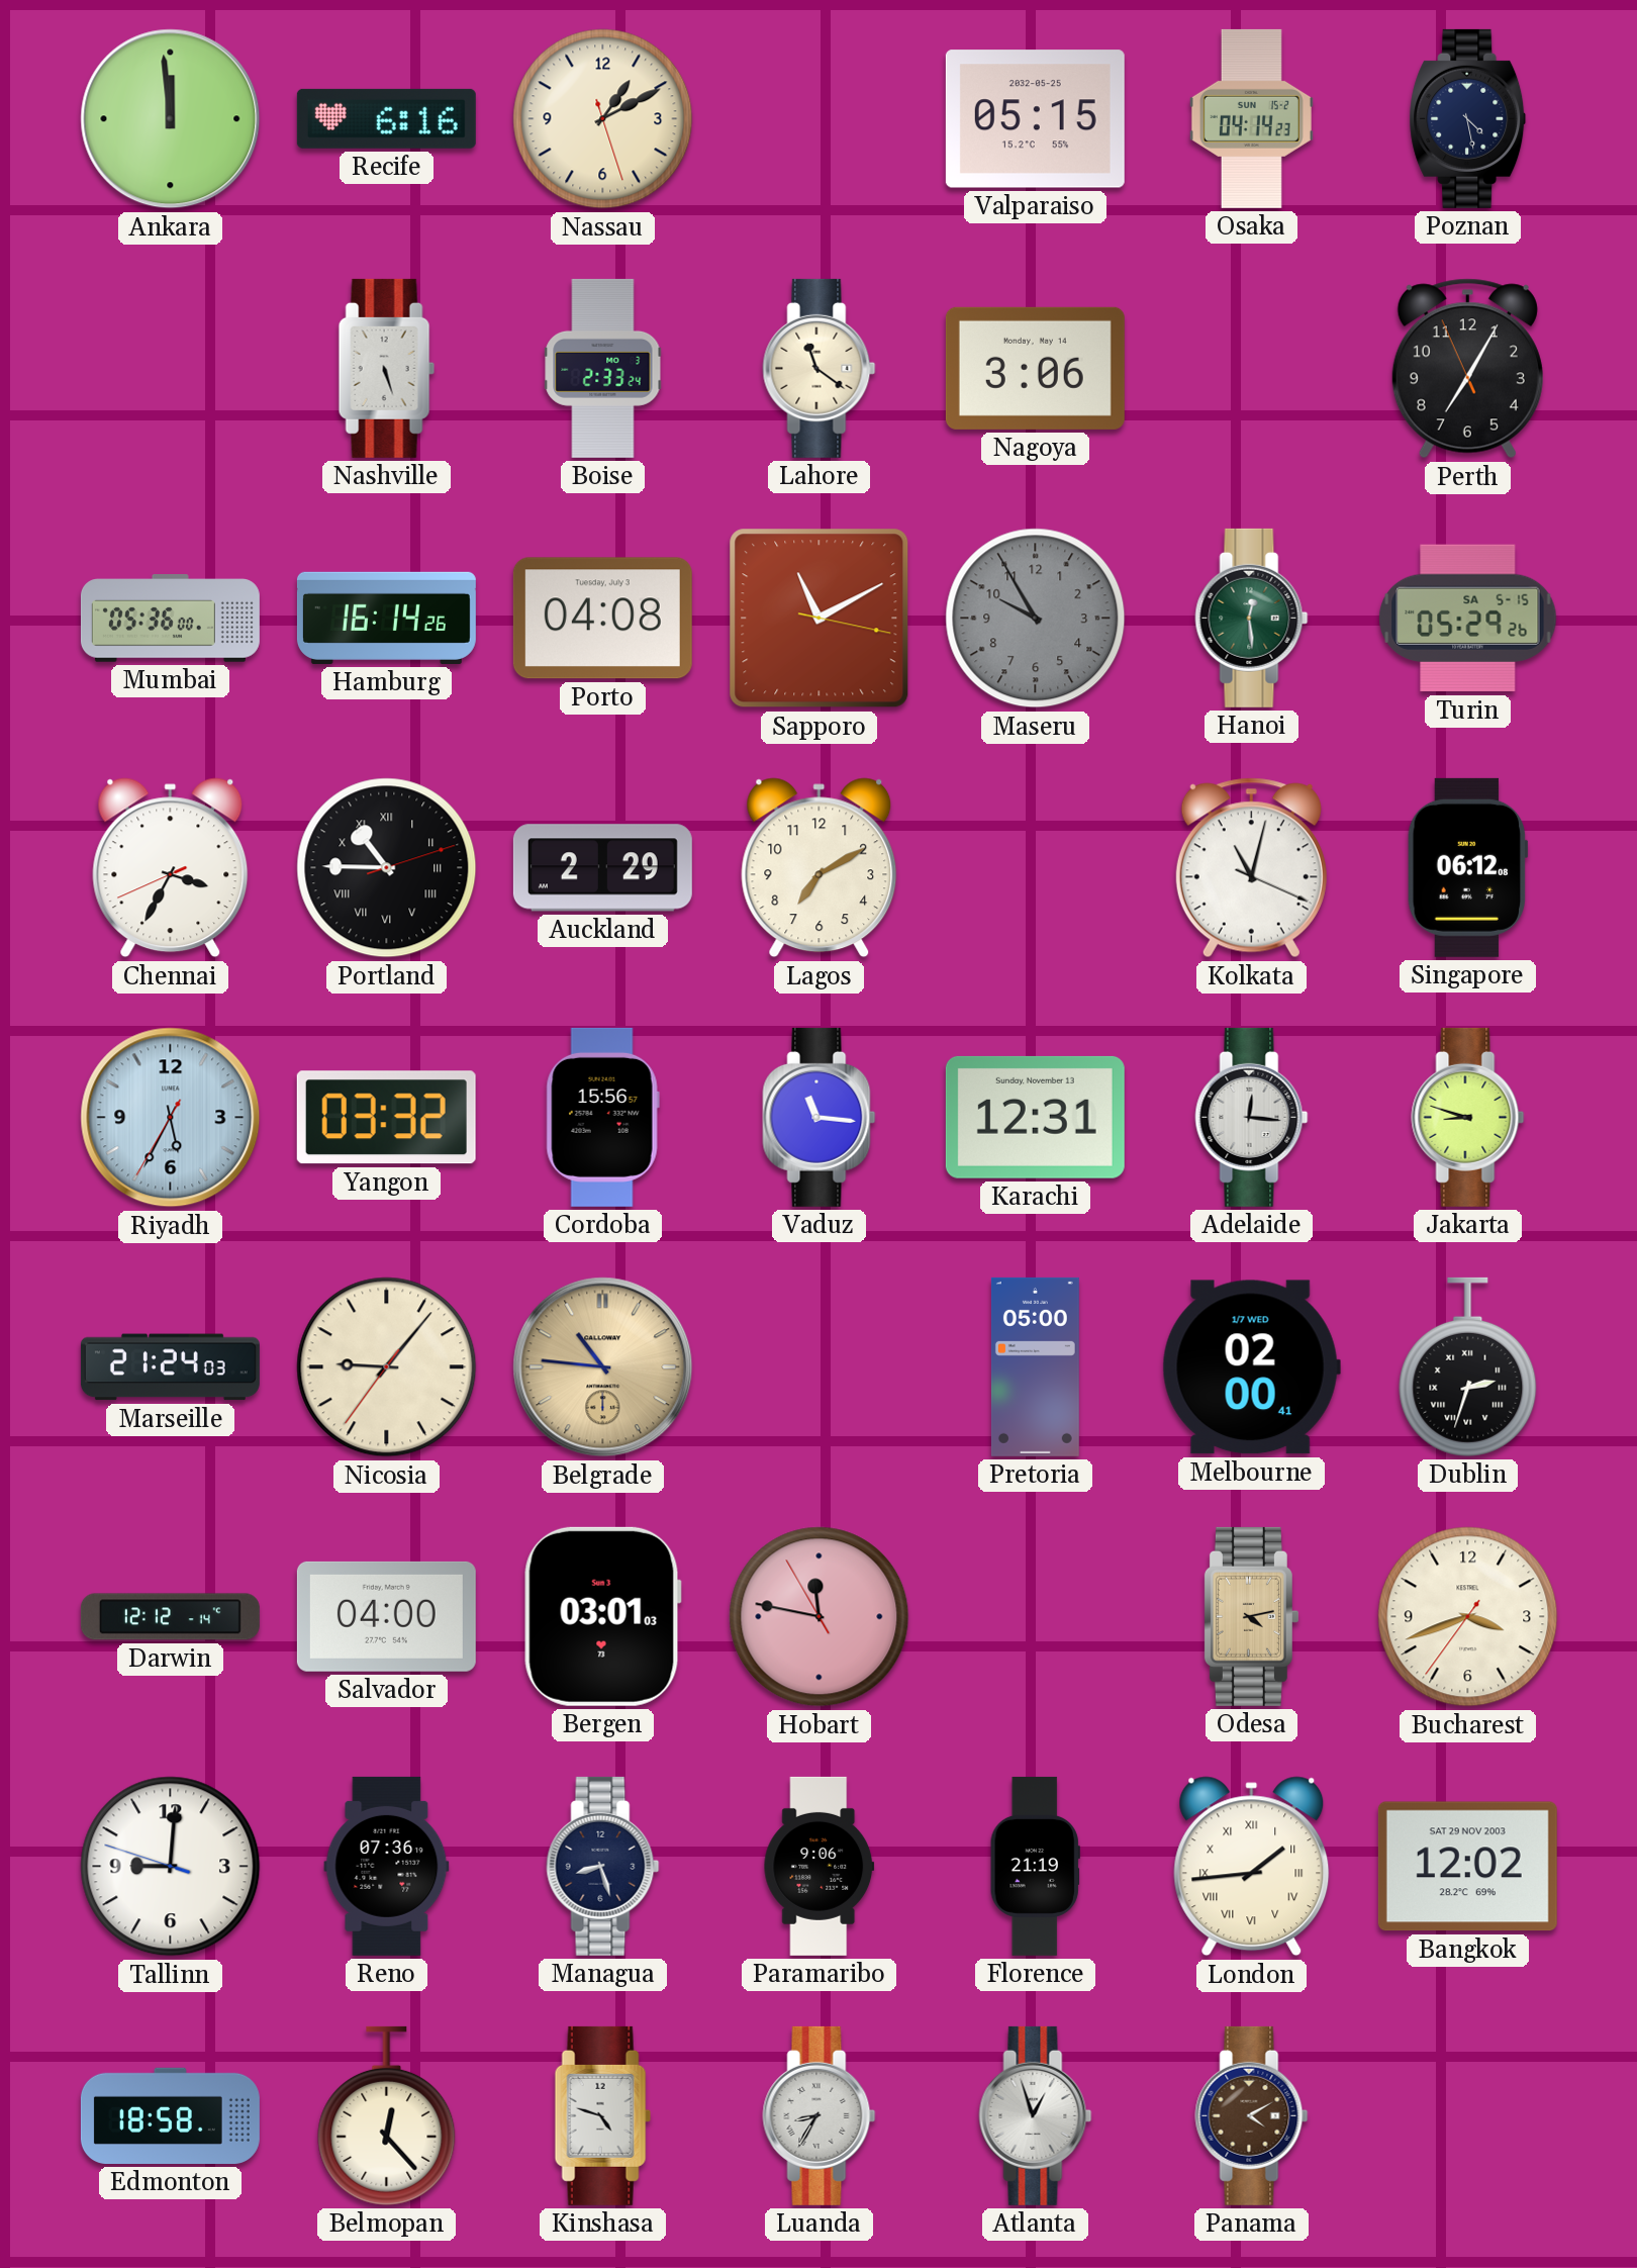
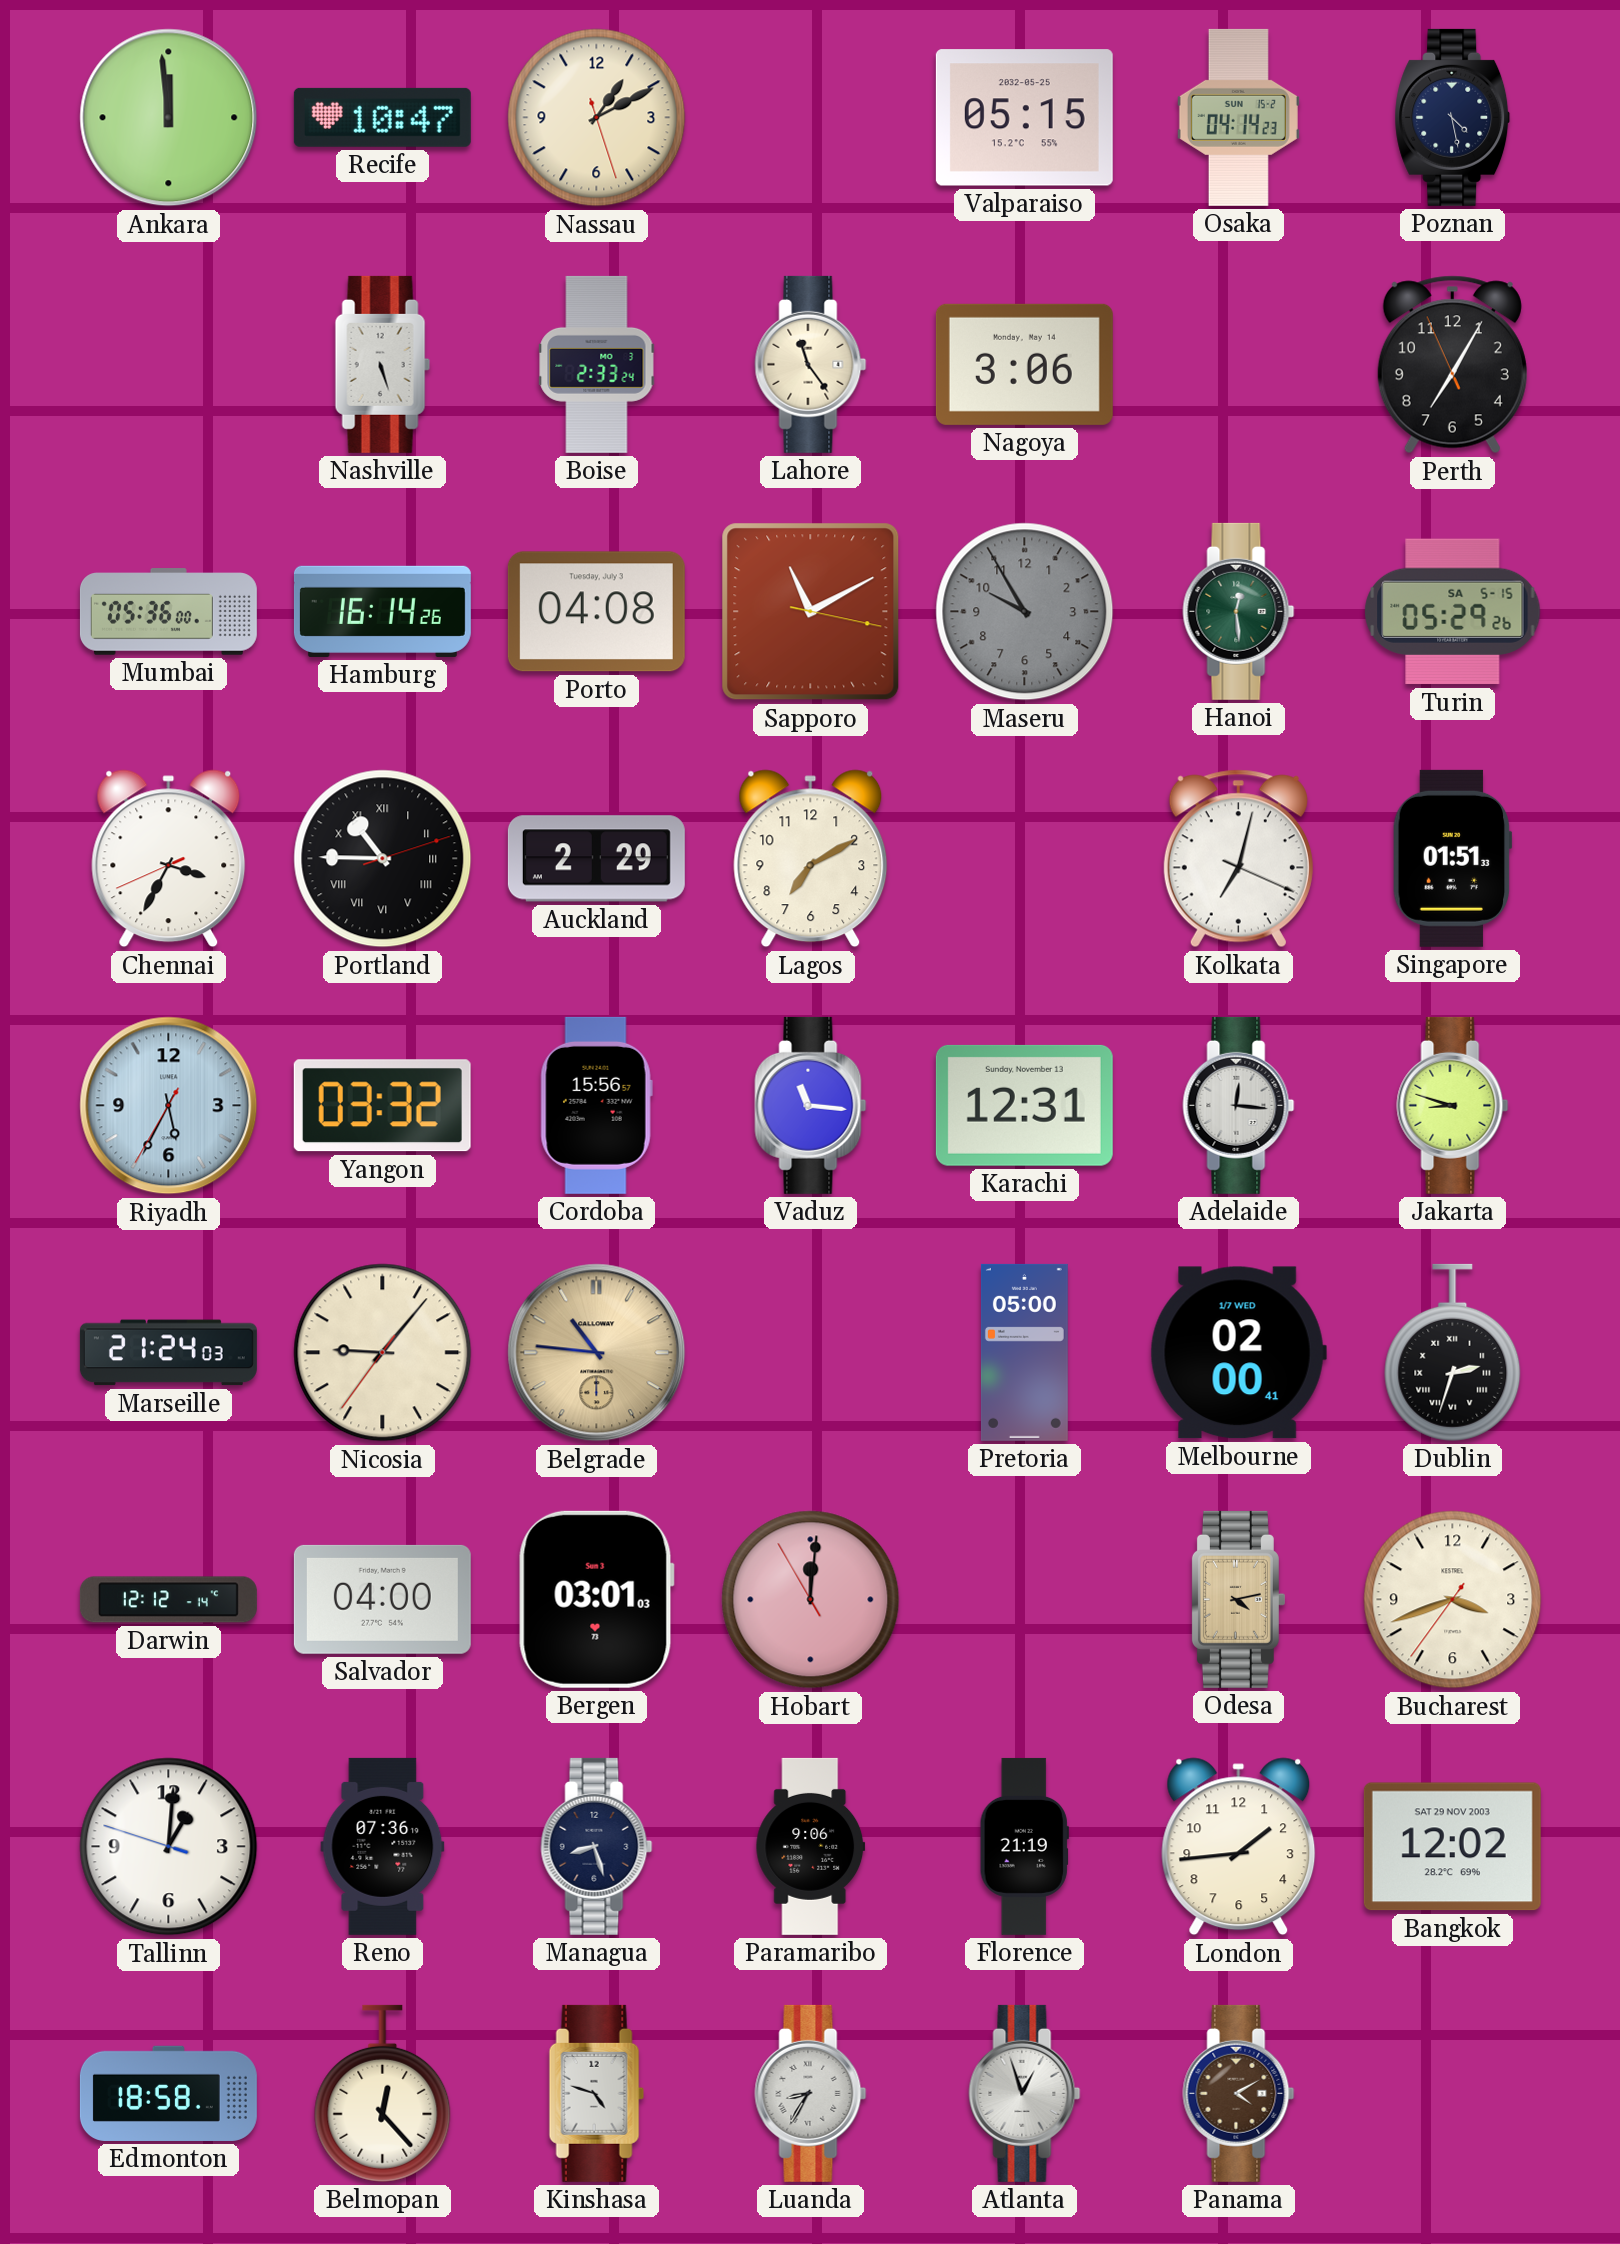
Recife: 6:16 -> 10:47
Lahore: 11:21 -> 11:24
Kolkata: 11:02 -> 7:02
Singapore: 06:12 -> 01:51
Hobart: 11:46 -> 12:00
Tallinn: 9:00 -> 1:00
London numerals: Roman -> Arabic
